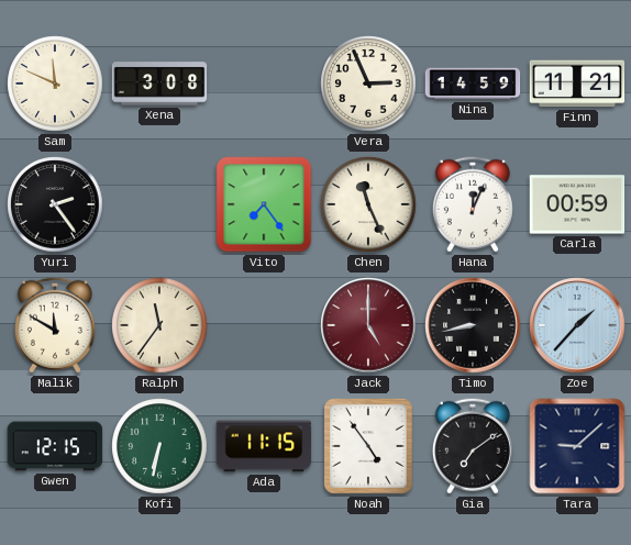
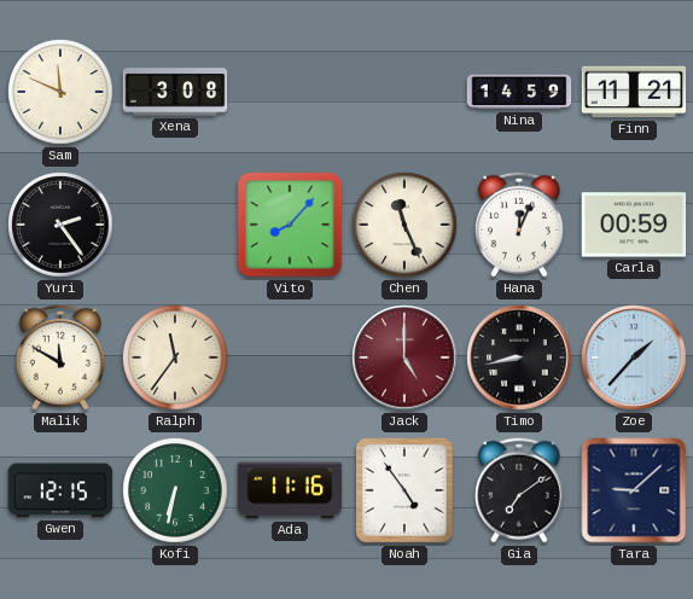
Vera: 2:56 -> none
Vito: 7:24 -> 8:07
Ada: 11:15 -> 11:16
